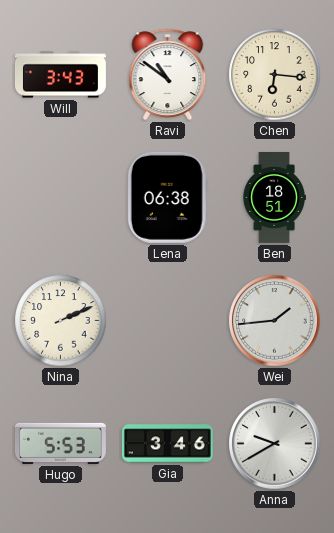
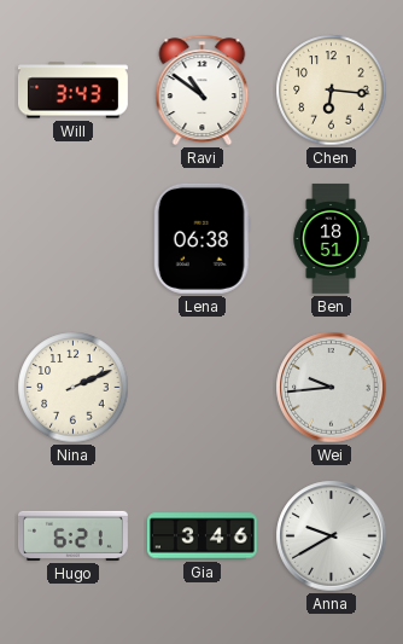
Wei: 1:44 -> 9:44
Hugo: 5:53 -> 6:21
